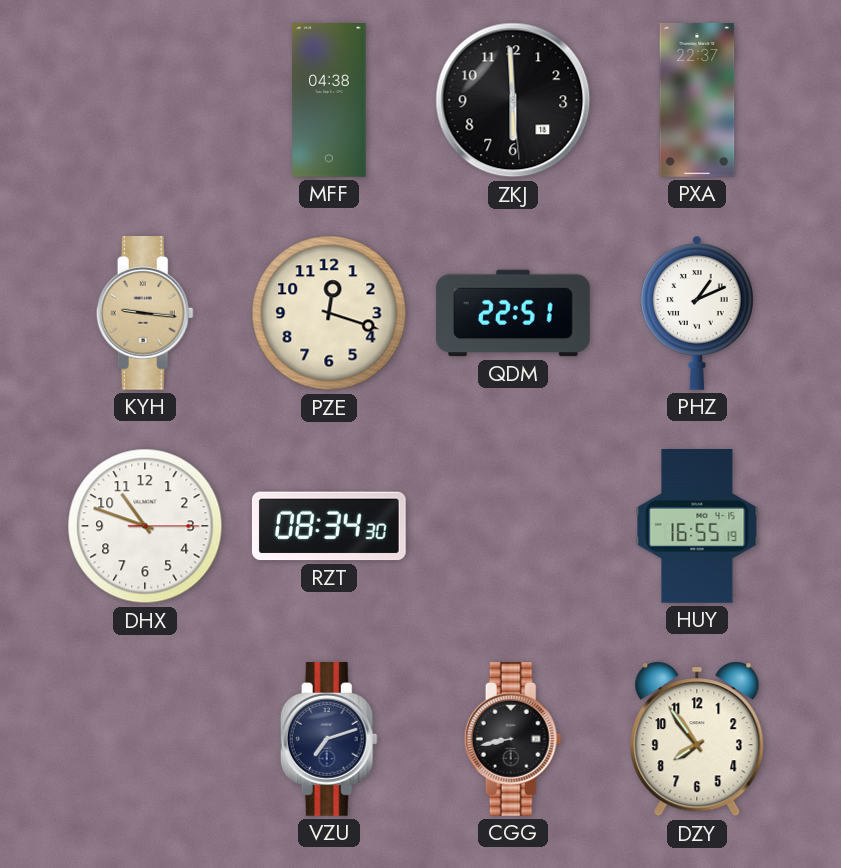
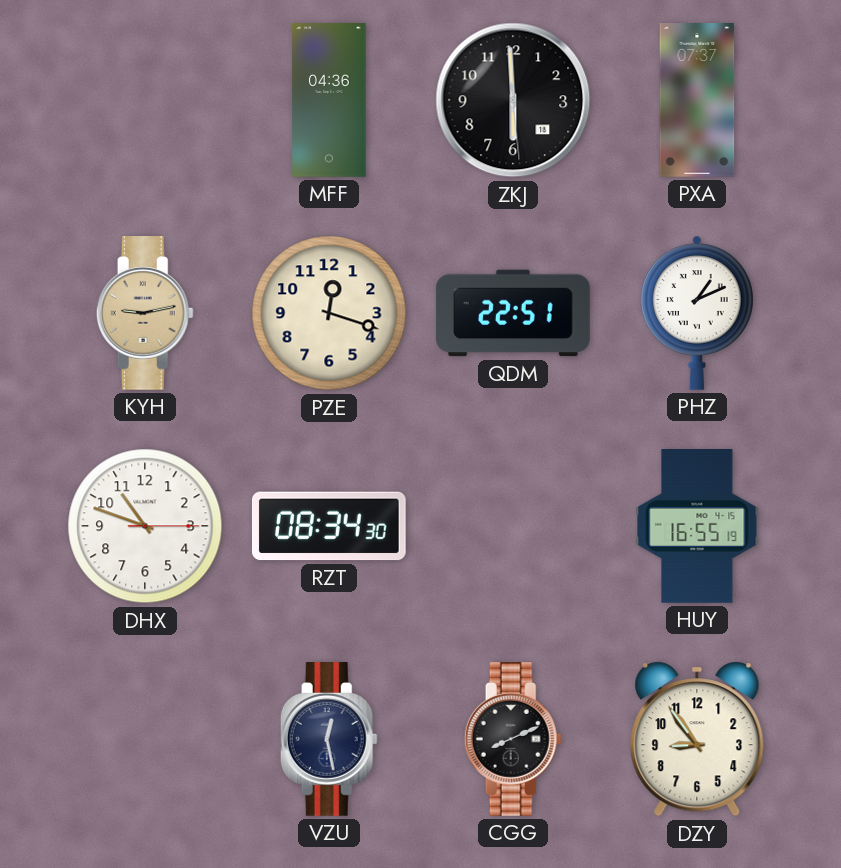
MFF: 04:38 -> 04:36
PXA: 22:37 -> 07:37
KYH: 9:16 -> 9:13
VZU: 7:12 -> 12:28
CGG: 8:43 -> 8:11
DZY: 7:54 -> 8:54
